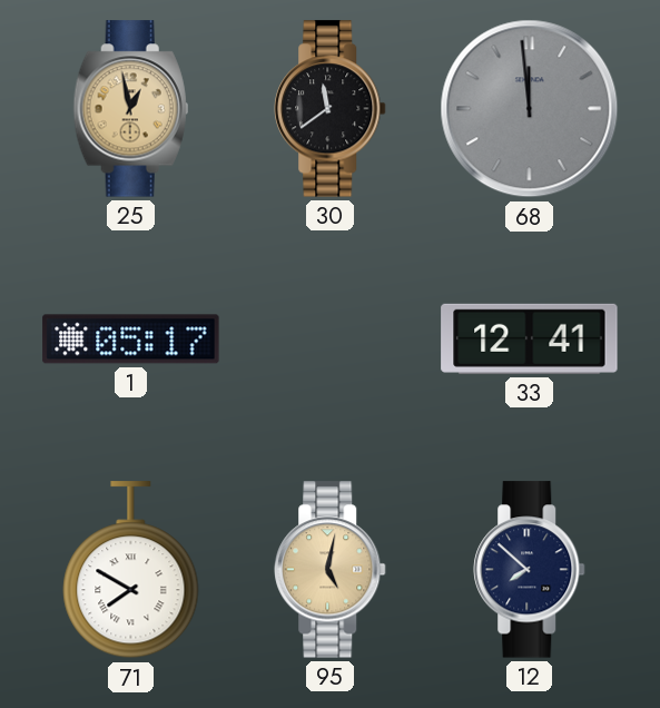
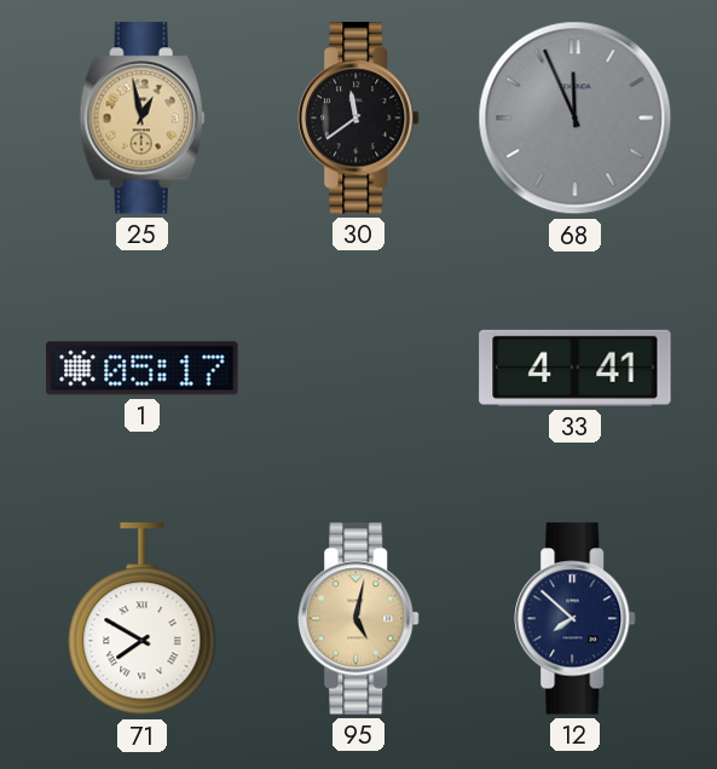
68: 11:59 -> 11:56
33: 12:41 -> 4:41
